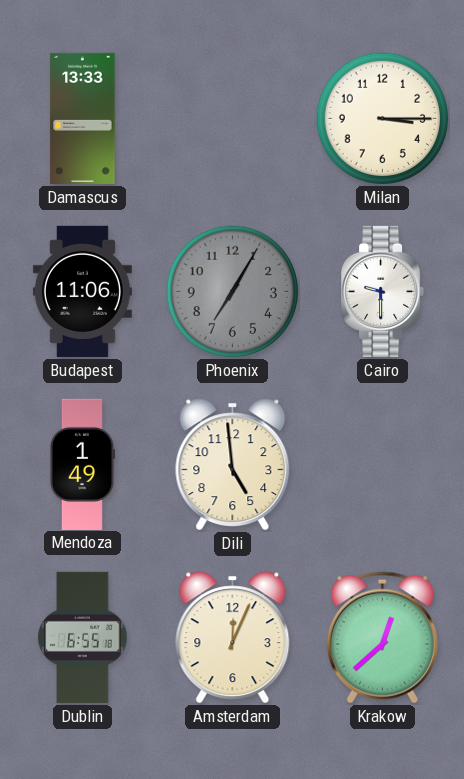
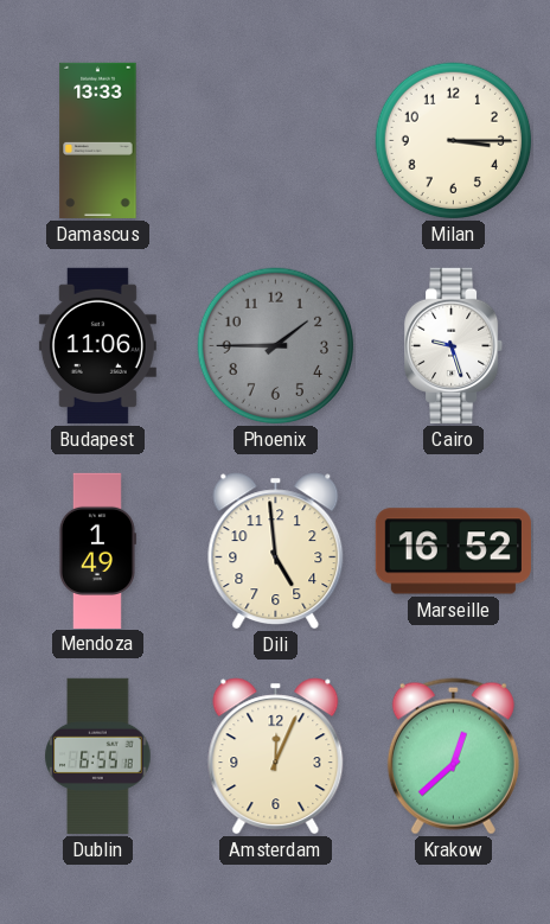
Phoenix: 7:05 -> 1:45
Cairo: 9:30 -> 9:27
Marseille: none -> 16:52
